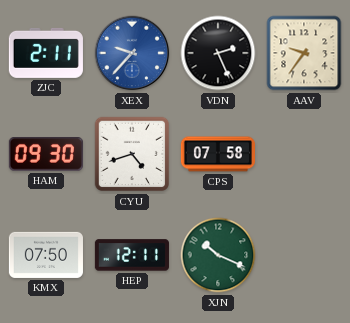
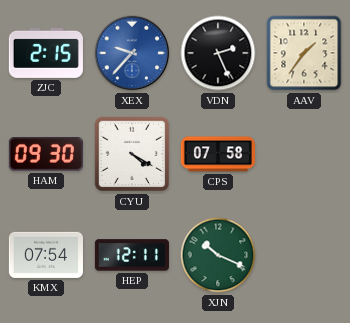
ZJC: 2:11 -> 2:15
AAV: 9:36 -> 1:36
CYU: 4:42 -> 4:20
KMX: 07:50 -> 07:54
